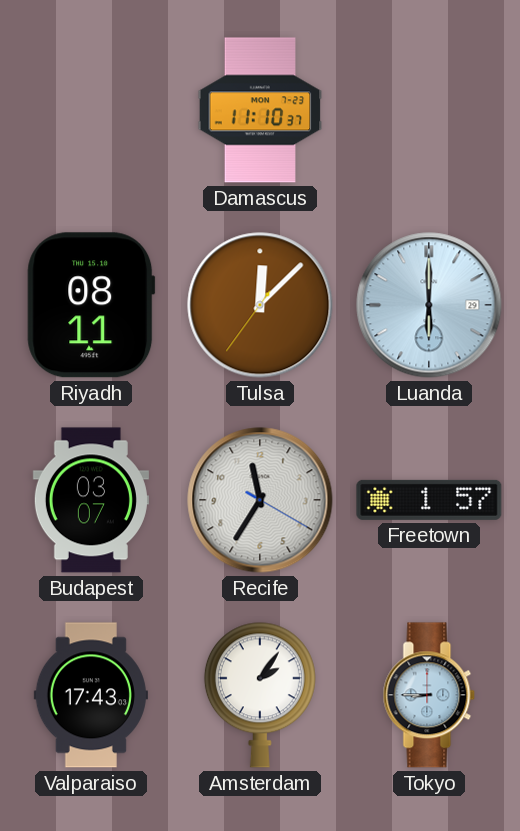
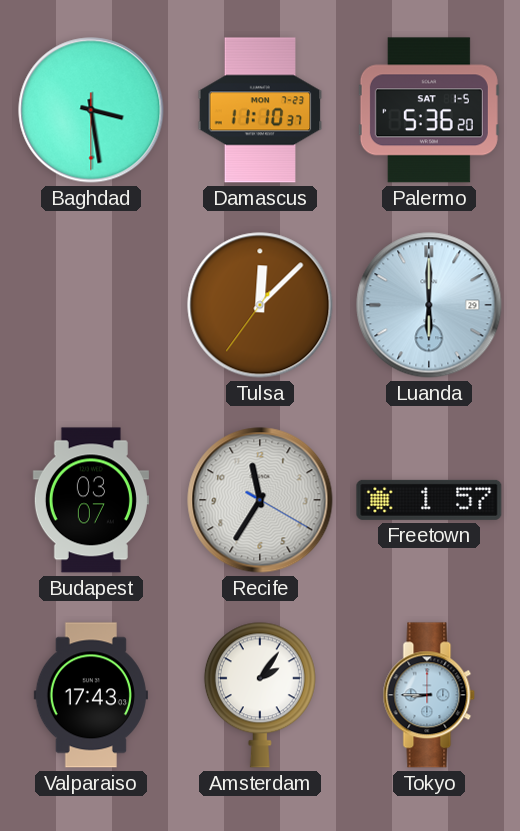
Baghdad: none -> 3:28
Palermo: none -> 5:36
Riyadh: 08:11 -> none
